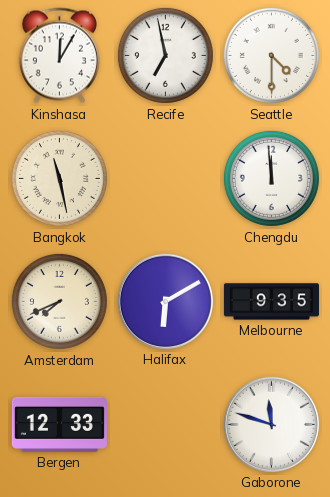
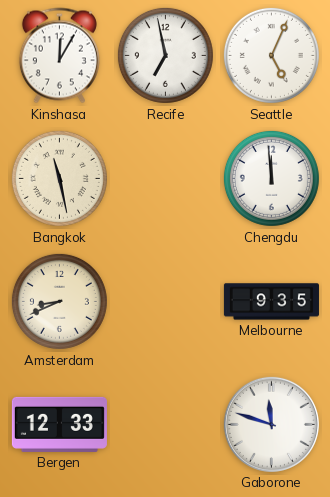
Seattle: 4:30 -> 5:04
Amsterdam: 7:41 -> 8:41
Halifax: 6:10 -> none
